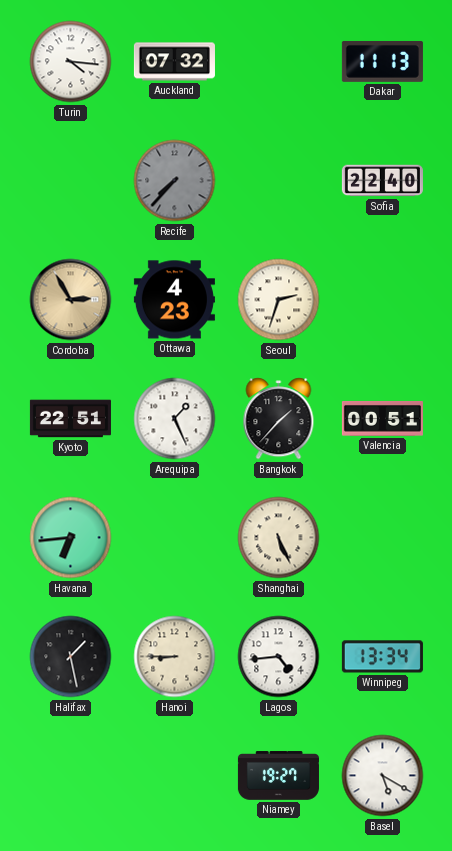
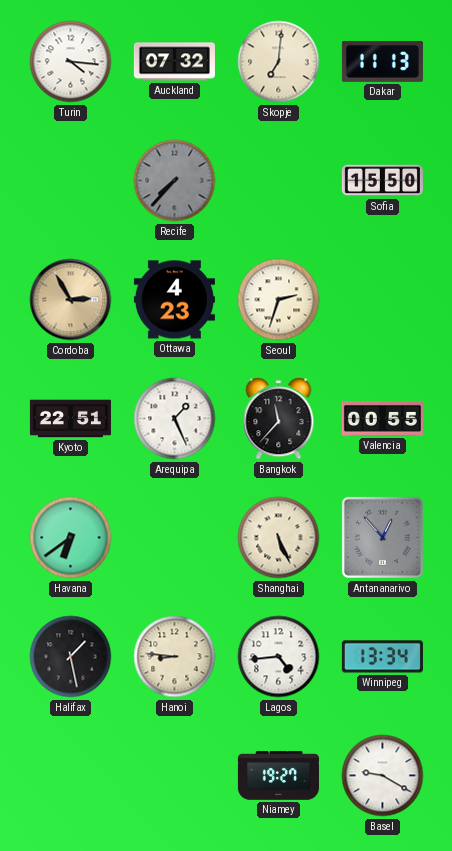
Skopje: none -> 7:01
Sofia: 22:40 -> 15:50
Bangkok: 1:37 -> 11:37
Valencia: 00:51 -> 00:55
Havana: 6:44 -> 6:39
Antananarivo: none -> 12:53
Hanoi: 8:45 -> 8:46
Basel: 5:20 -> 9:20
